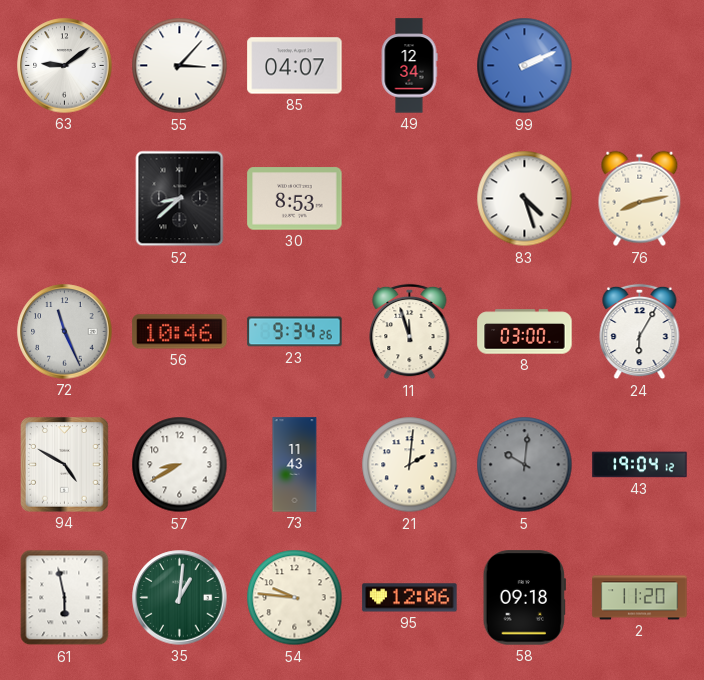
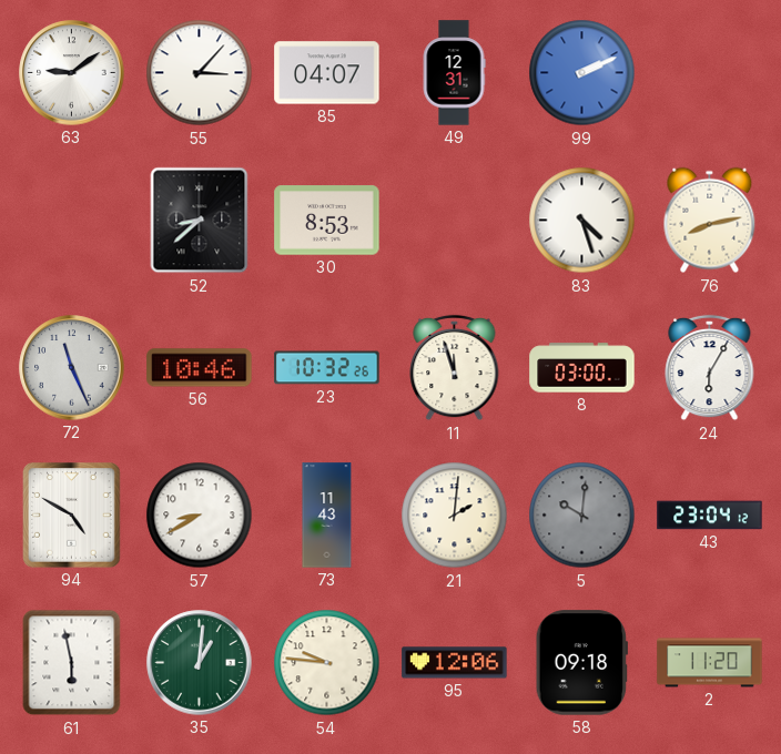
49: 12:34 -> 12:31
23: 9:34 -> 10:32
43: 19:04 -> 23:04
